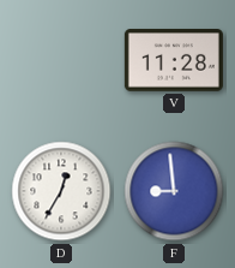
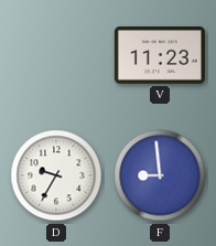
V: 11:28 -> 11:23
D: 12:35 -> 9:35
